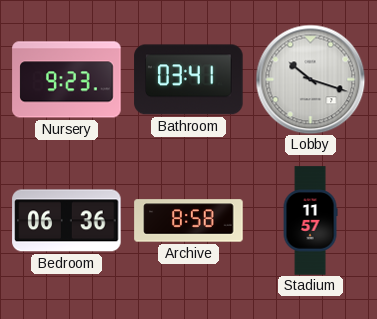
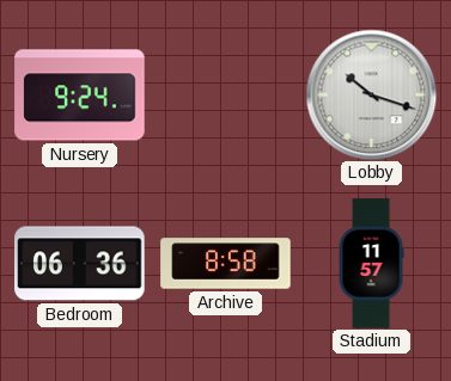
Nursery: 9:23 -> 9:24
Bathroom: 03:41 -> none
